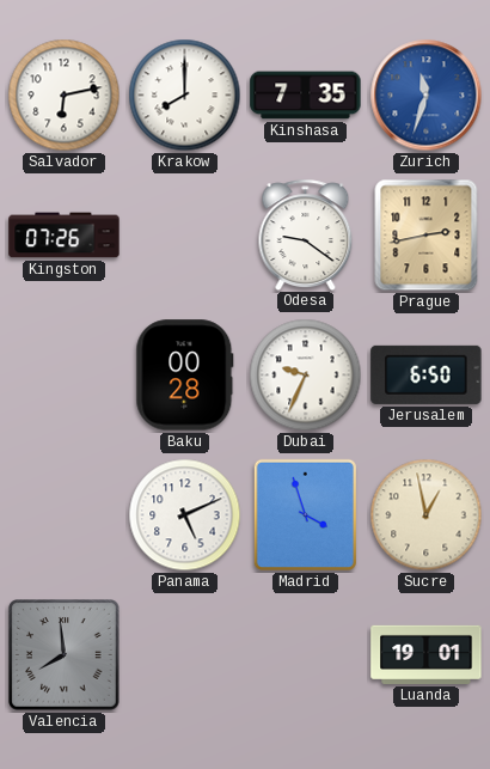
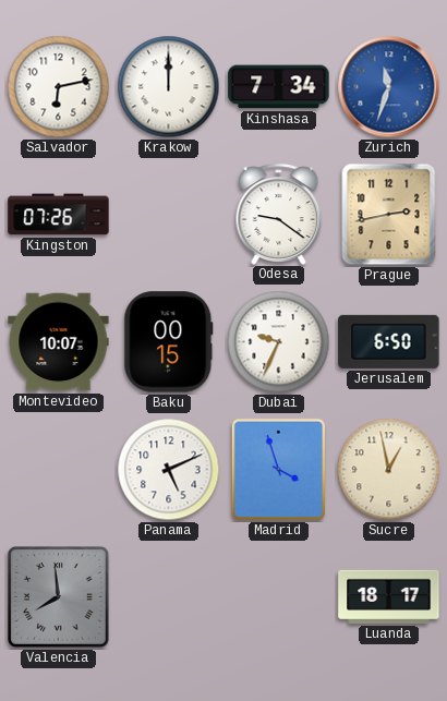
Krakow: 8:00 -> 12:00
Kinshasa: 7:35 -> 7:34
Montevideo: none -> 10:07
Baku: 00:28 -> 00:15
Luanda: 19:01 -> 18:17
